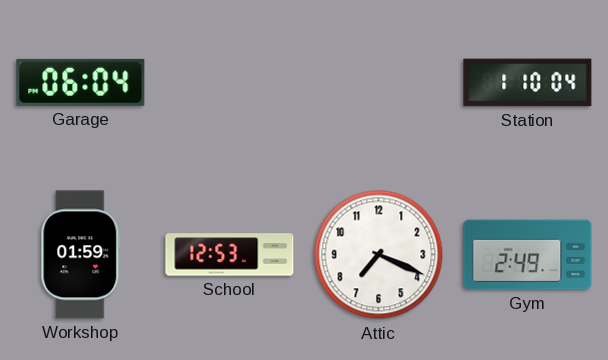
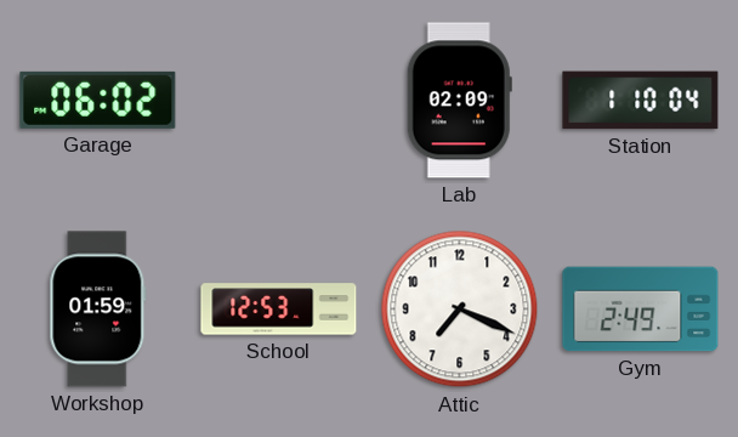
Garage: 06:04 -> 06:02
Lab: none -> 02:09
